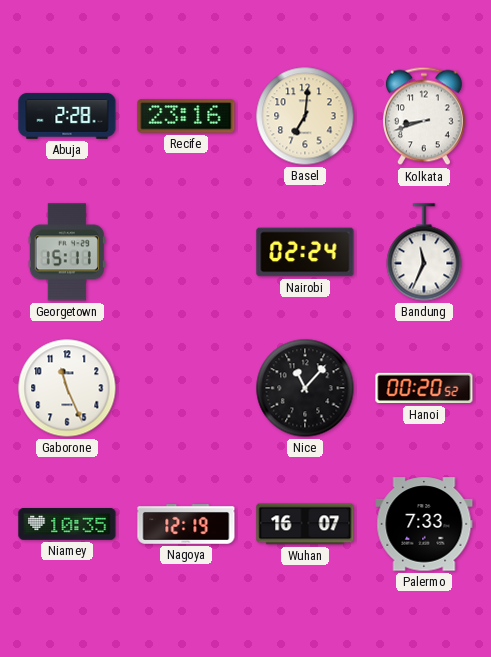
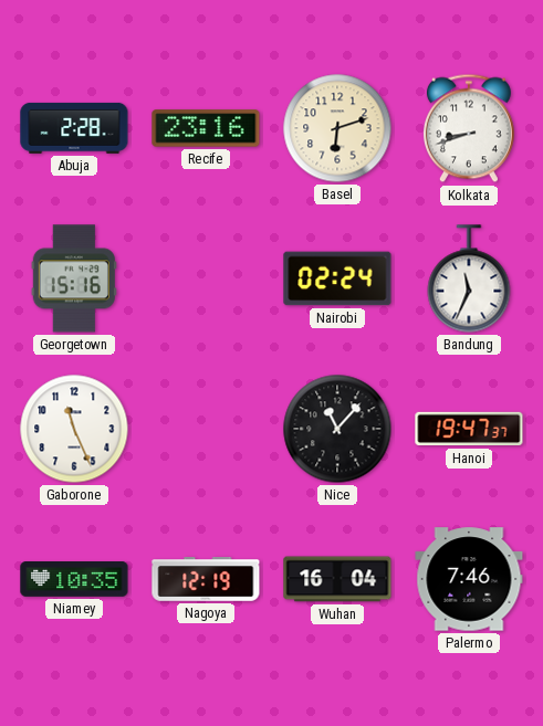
Basel: 7:01 -> 6:12
Georgetown: 15:11 -> 15:16
Hanoi: 00:20 -> 19:47
Wuhan: 16:07 -> 16:04
Palermo: 7:33 -> 7:46
